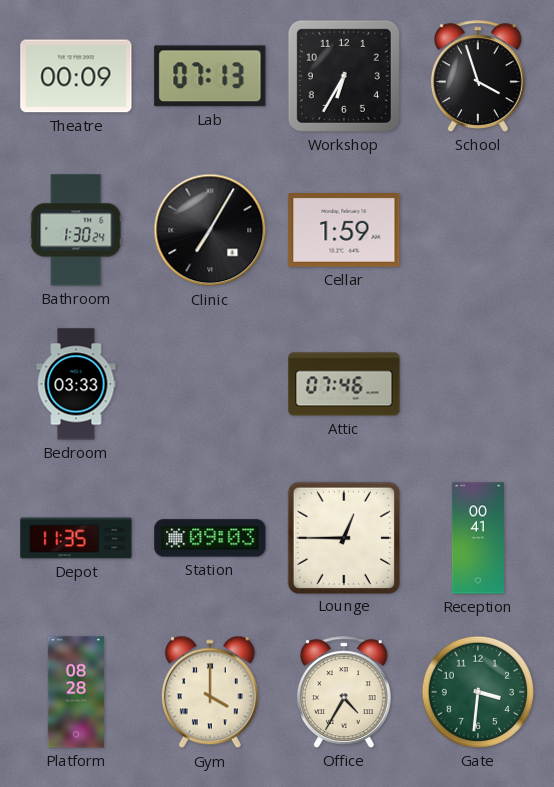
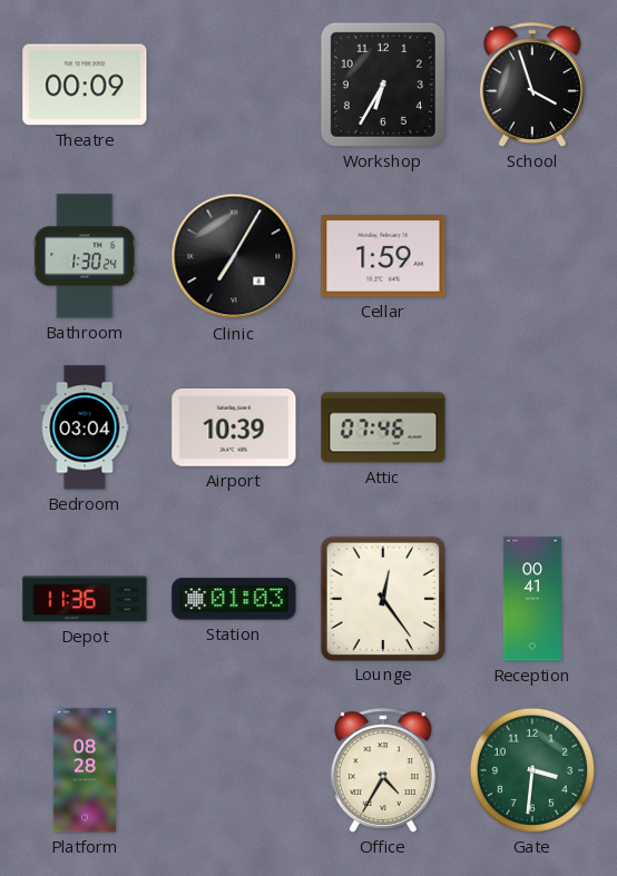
Lab: 07:13 -> none
Bedroom: 03:33 -> 03:04
Airport: none -> 10:39
Depot: 11:35 -> 11:36
Station: 09:03 -> 01:03
Lounge: 12:45 -> 12:24
Gym: 4:00 -> none
